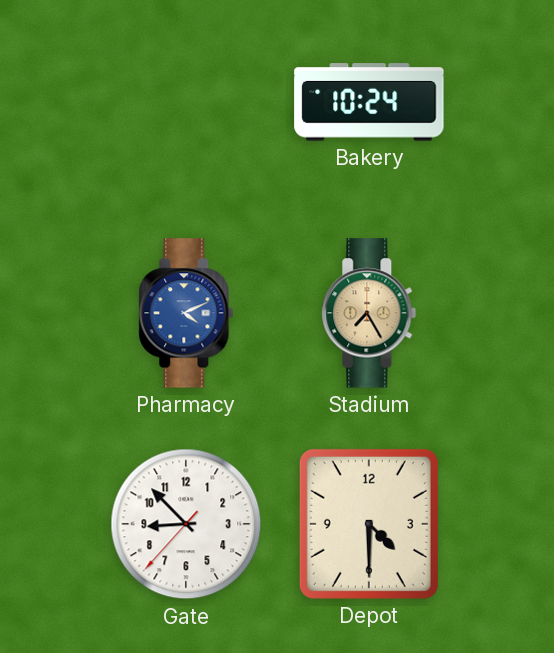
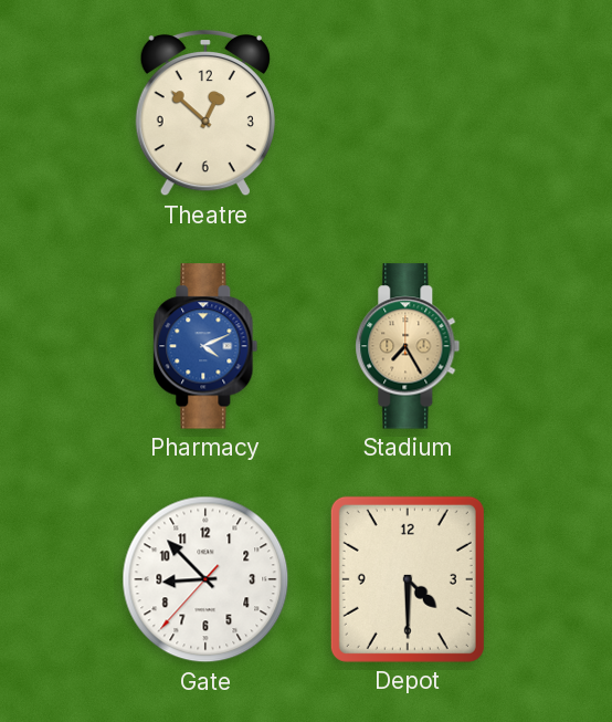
Theatre: none -> 12:52
Bakery: 10:24 -> none
